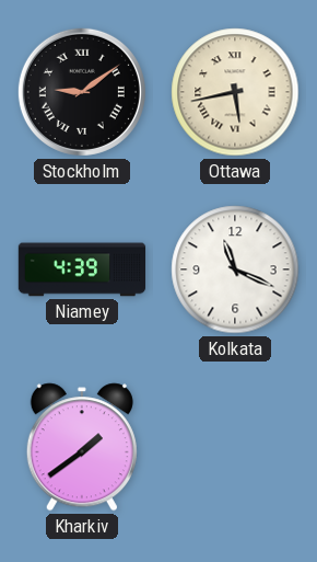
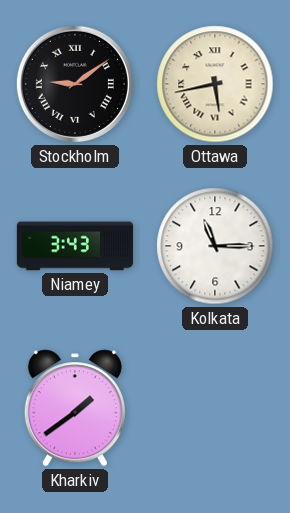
Niamey: 4:39 -> 3:43
Kolkata: 11:19 -> 11:15
